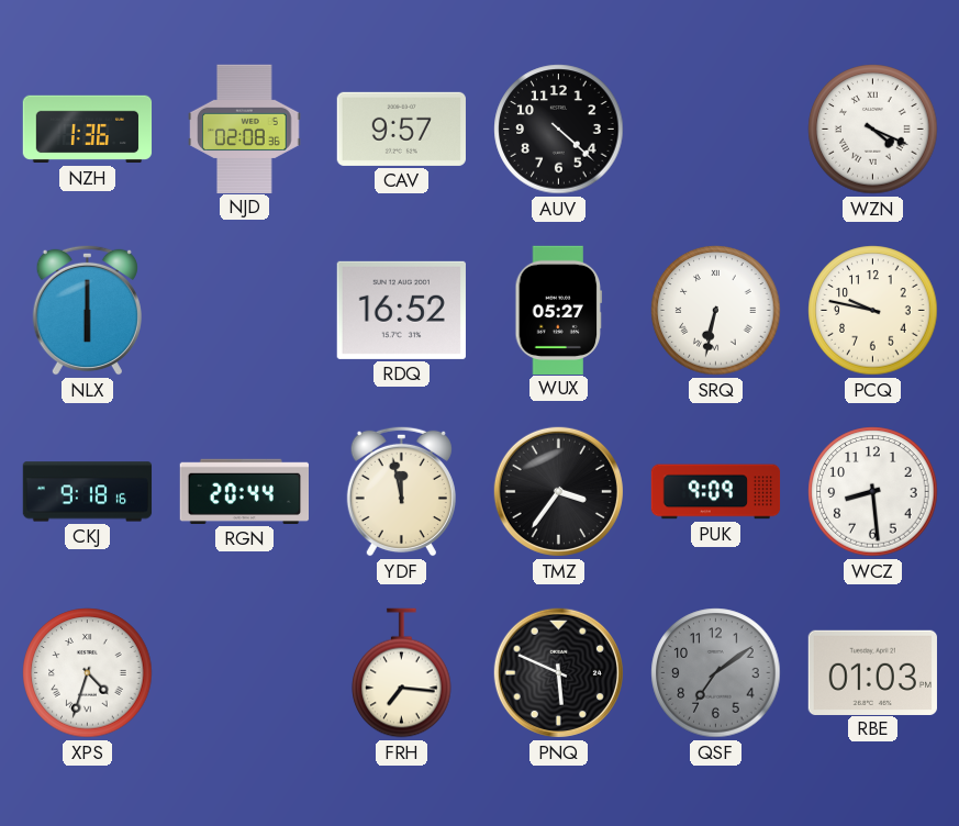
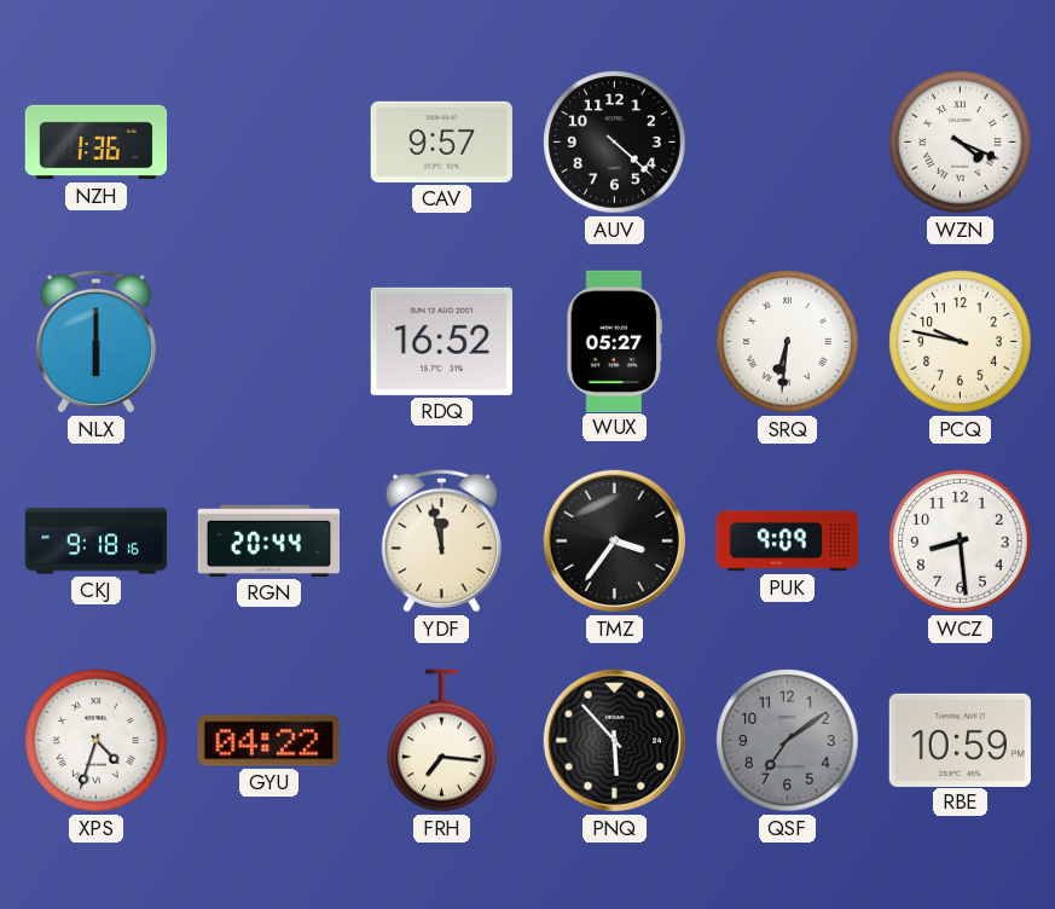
NJD: 02:08 -> none
SRQ: 6:32 -> 6:31
GYU: none -> 04:22
PNQ: 5:49 -> 5:53
RBE: 01:03 -> 10:59
